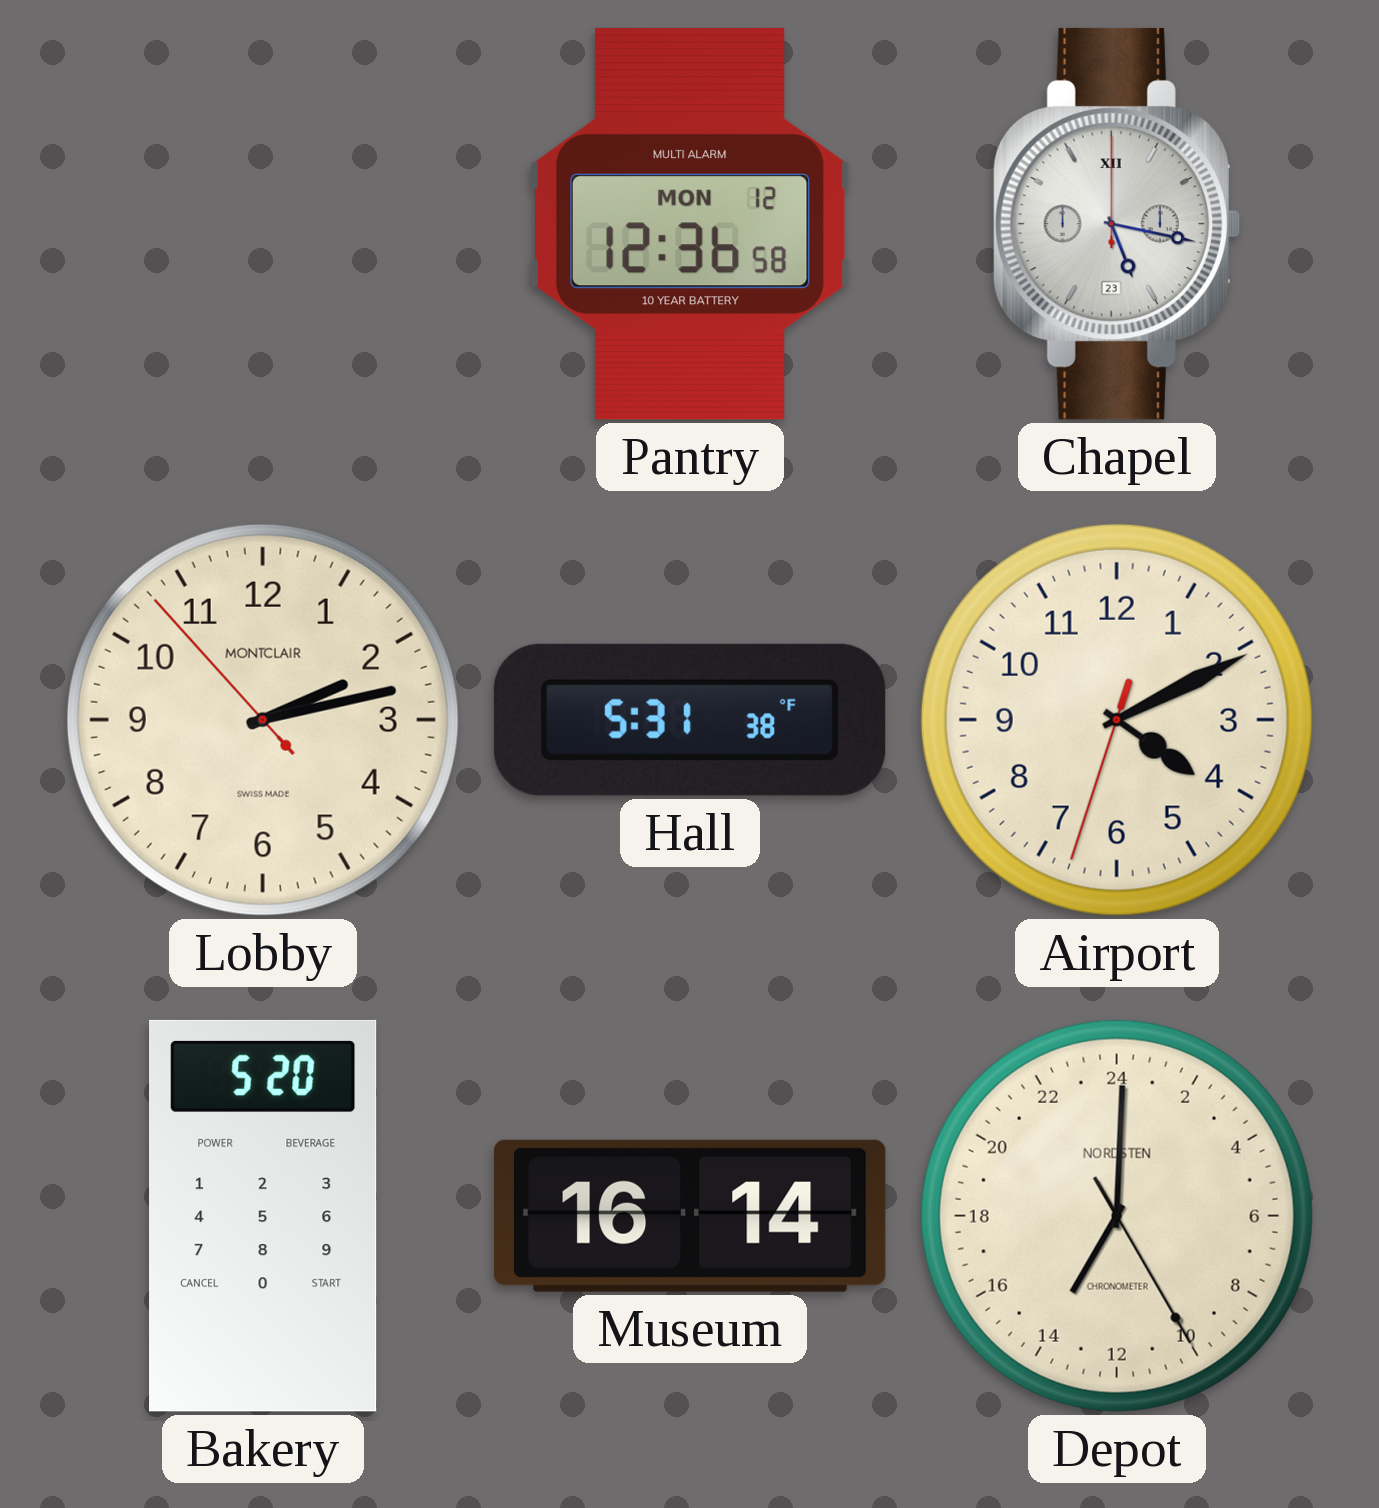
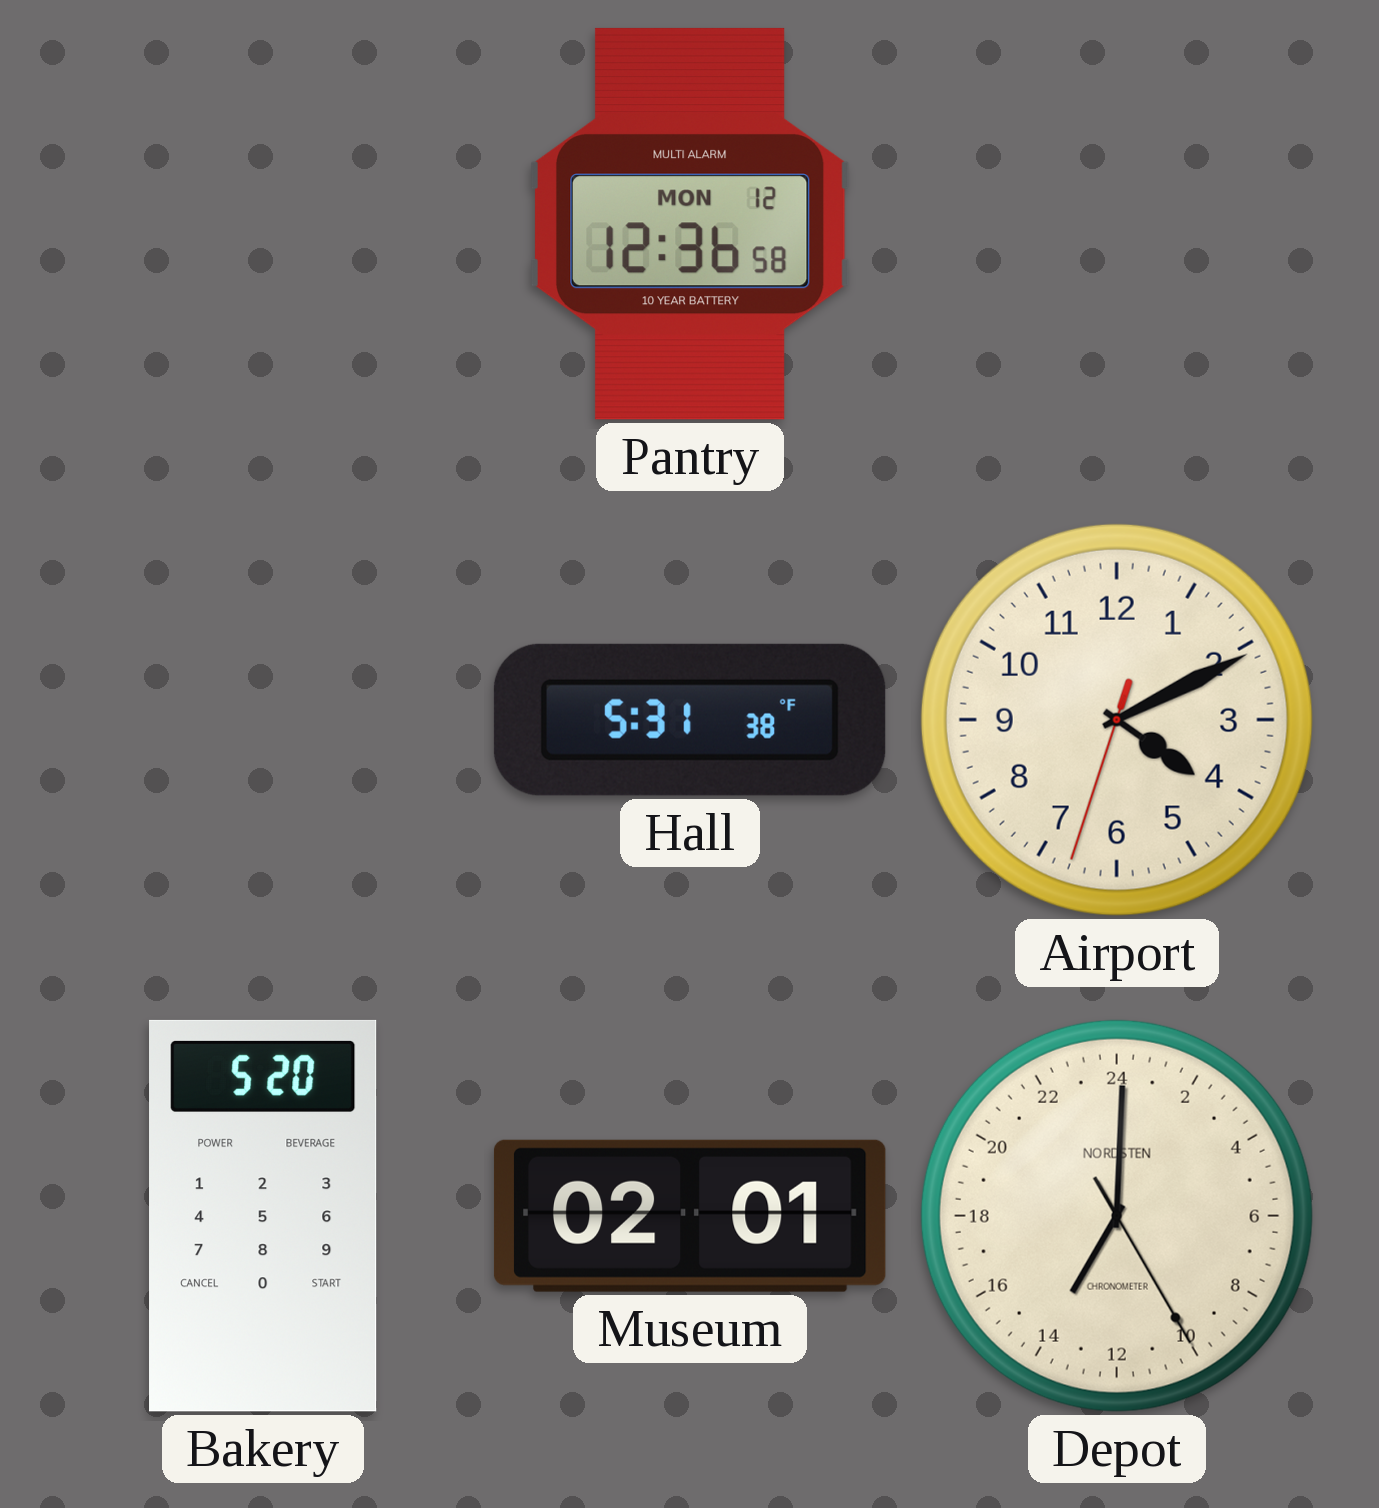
Chapel: 5:17 -> none
Lobby: 2:12 -> none
Museum: 16:14 -> 02:01
